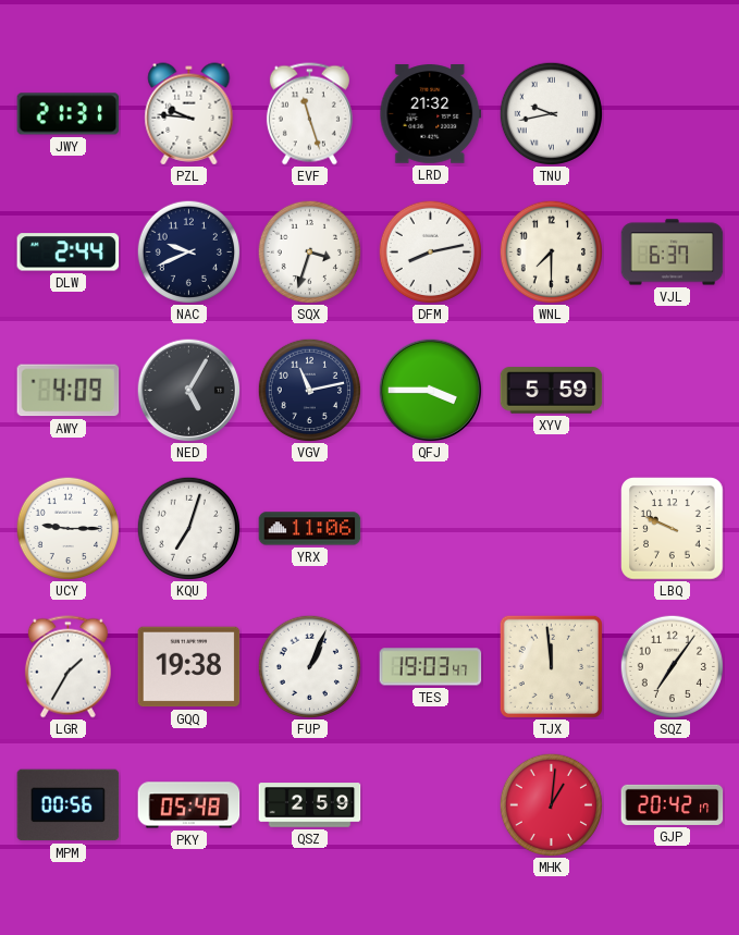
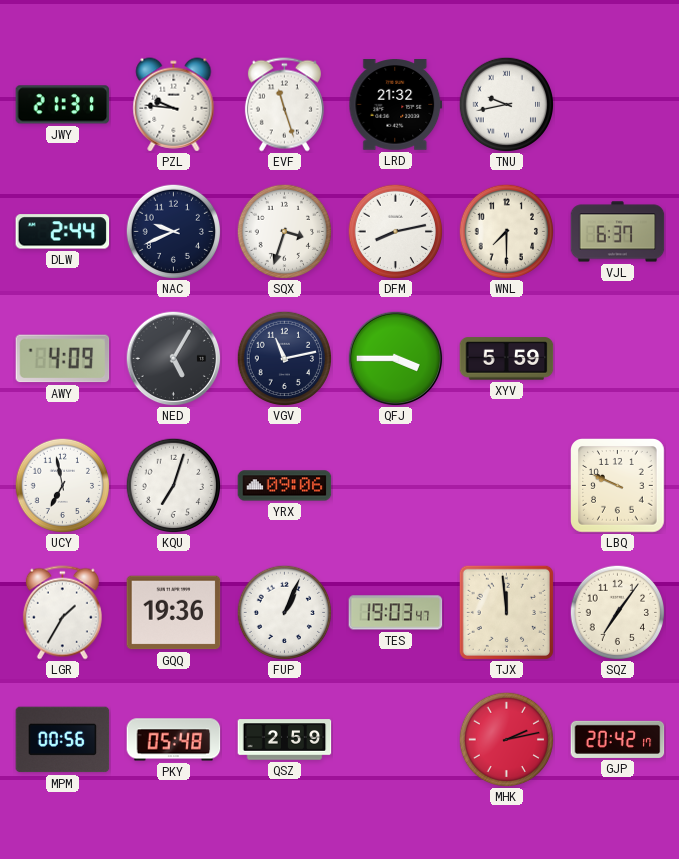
UCY: 9:15 -> 6:58
YRX: 11:06 -> 09:06
GQQ: 19:38 -> 19:36
MHK: 1:01 -> 2:13
